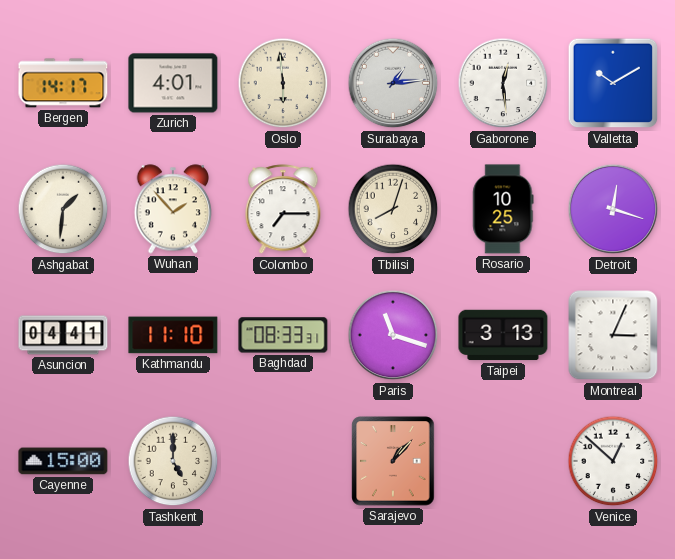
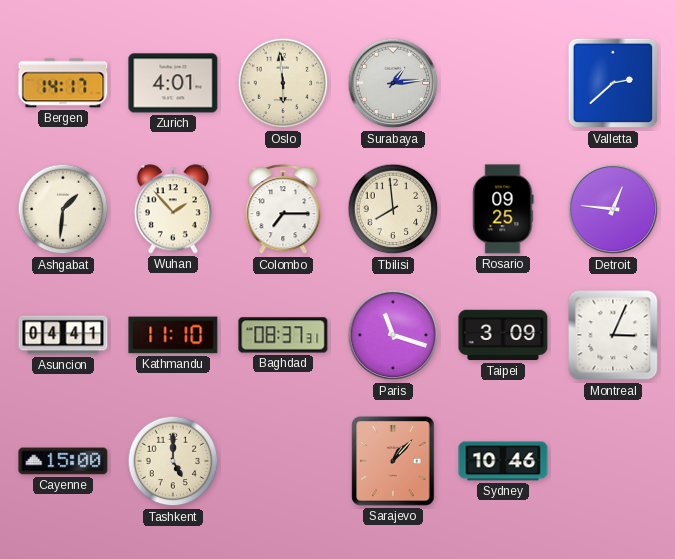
Gaborone: 12:29 -> none
Valletta: 10:10 -> 2:38
Tbilisi: 8:03 -> 7:59
Rosario: 10:25 -> 09:25
Detroit: 12:18 -> 12:46
Baghdad: 08:33 -> 08:37
Taipei: 3:13 -> 3:09
Sydney: none -> 10:46
Venice: 12:52 -> none
